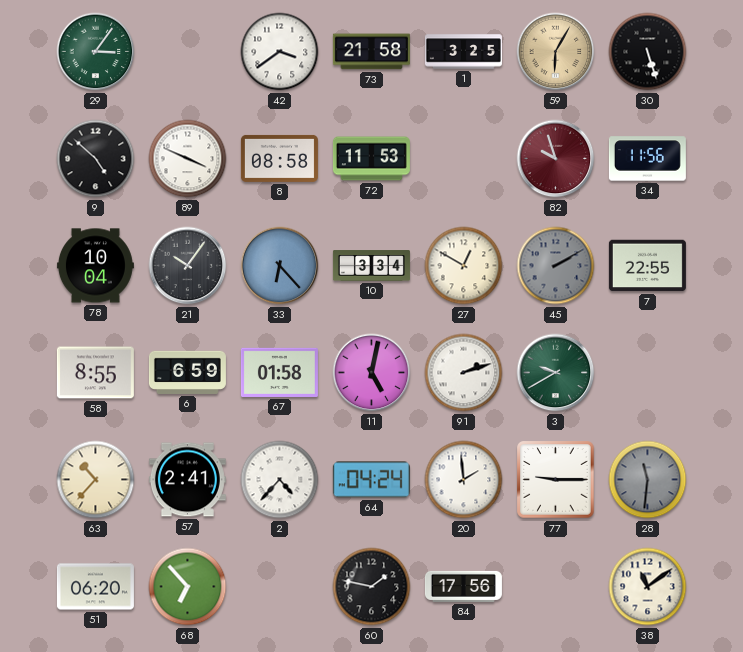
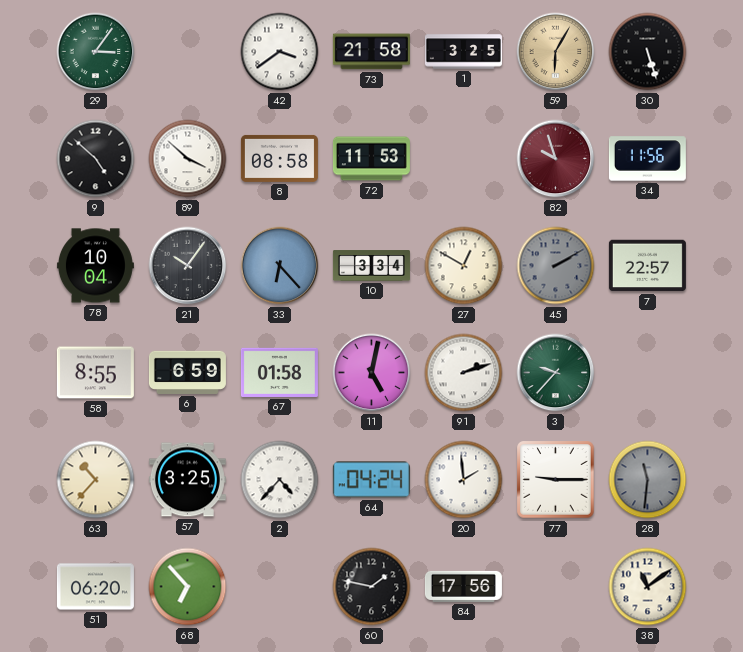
89: 3:49 -> 3:52
7: 22:55 -> 22:57
3: 9:40 -> 9:37
57: 2:41 -> 3:25
